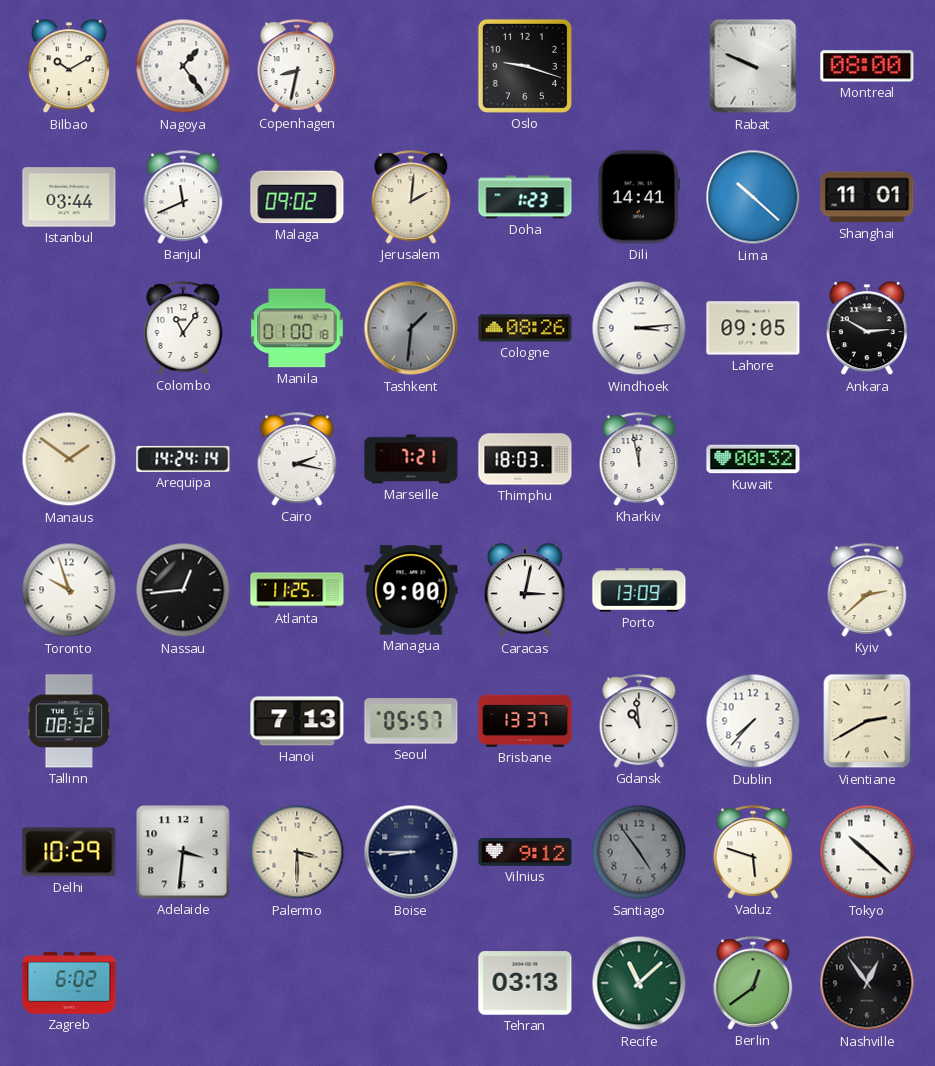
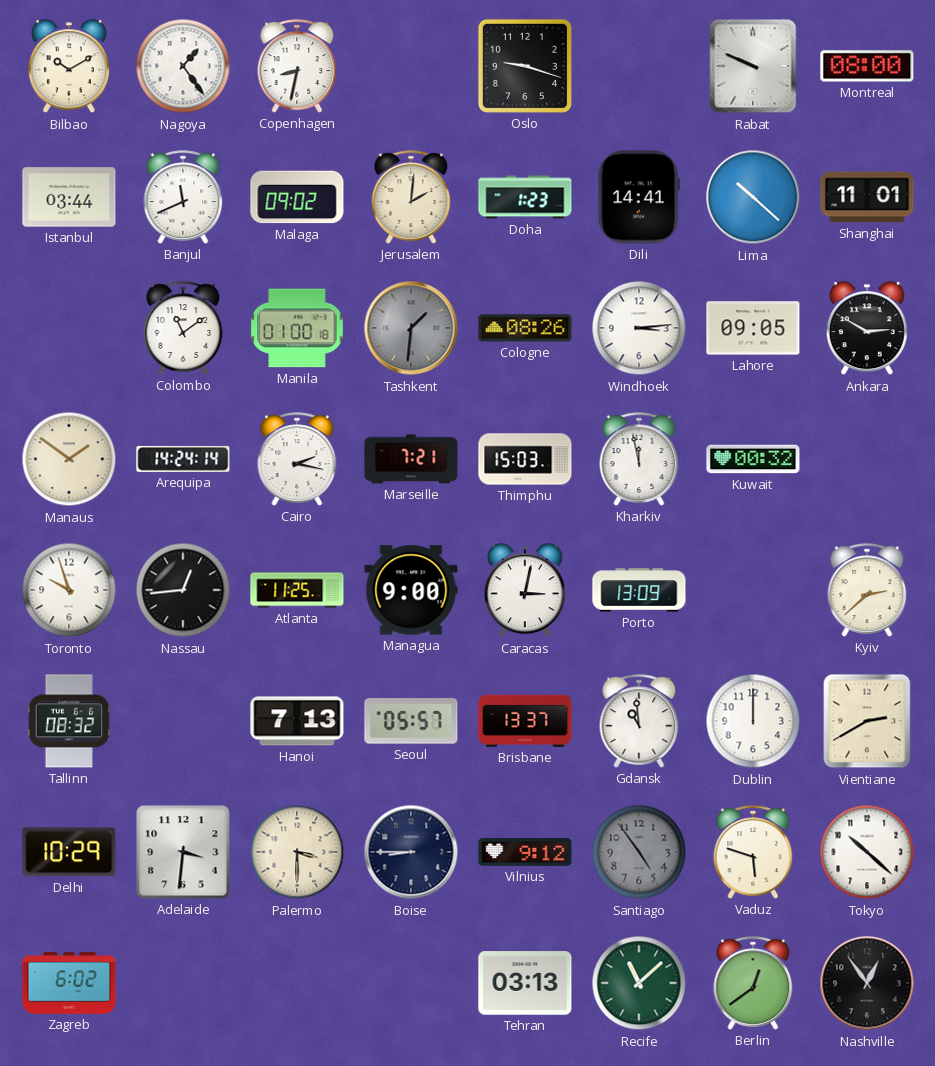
Colombo: 11:06 -> 11:09
Thimphu: 18:03 -> 15:03
Dublin: 7:37 -> 12:00
